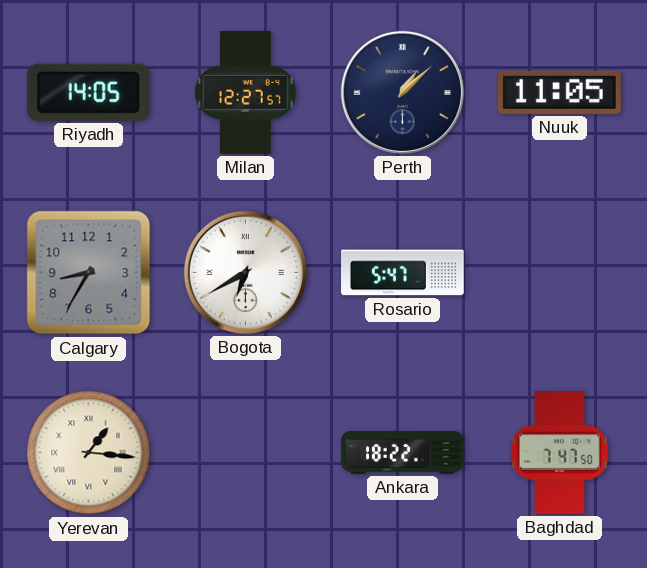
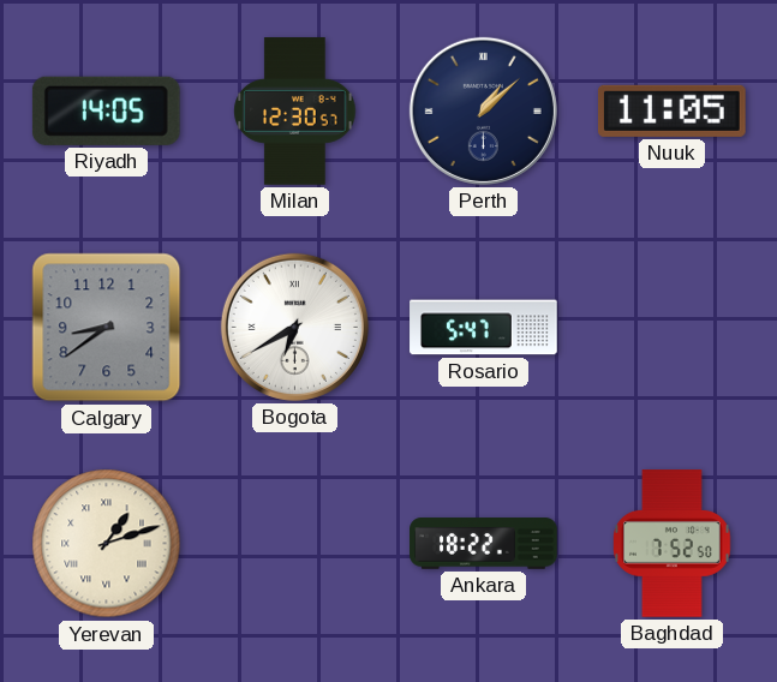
Milan: 12:27 -> 12:30
Calgary: 8:35 -> 8:39
Yerevan: 1:16 -> 1:12
Baghdad: 7:47 -> 7:52
